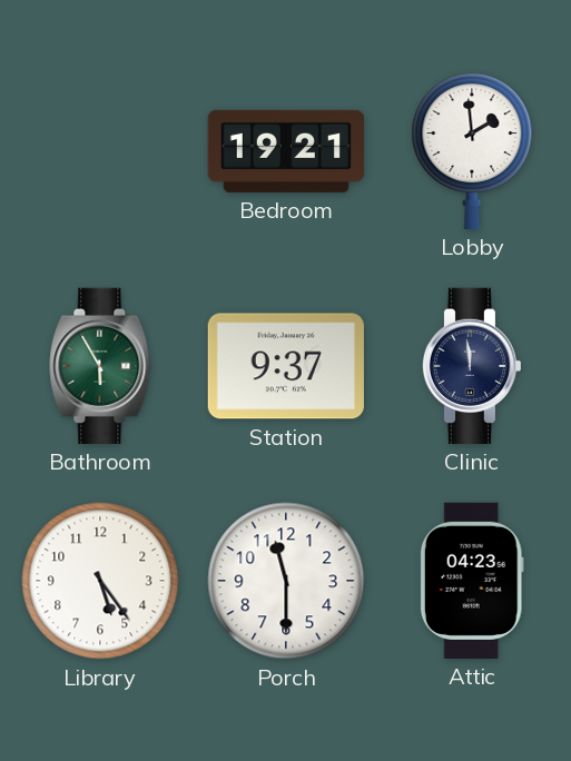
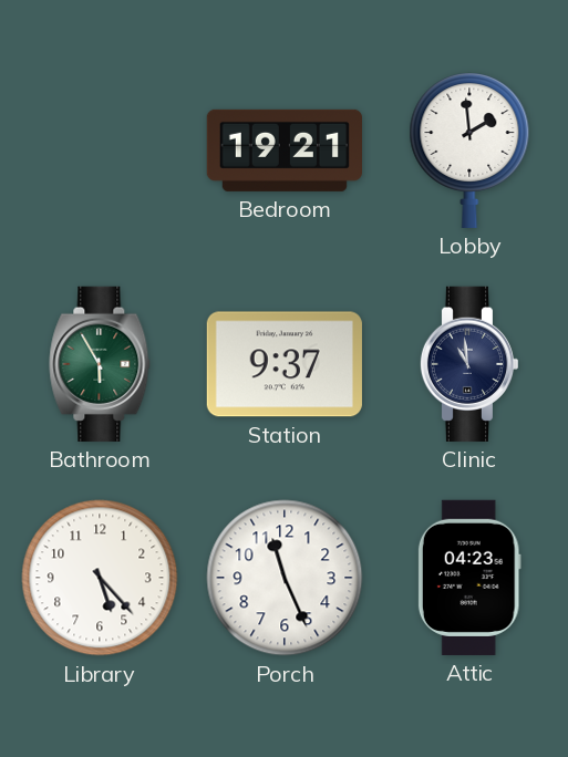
Clinic: 11:59 -> 10:59
Library: 5:24 -> 5:23
Porch: 11:30 -> 11:26
